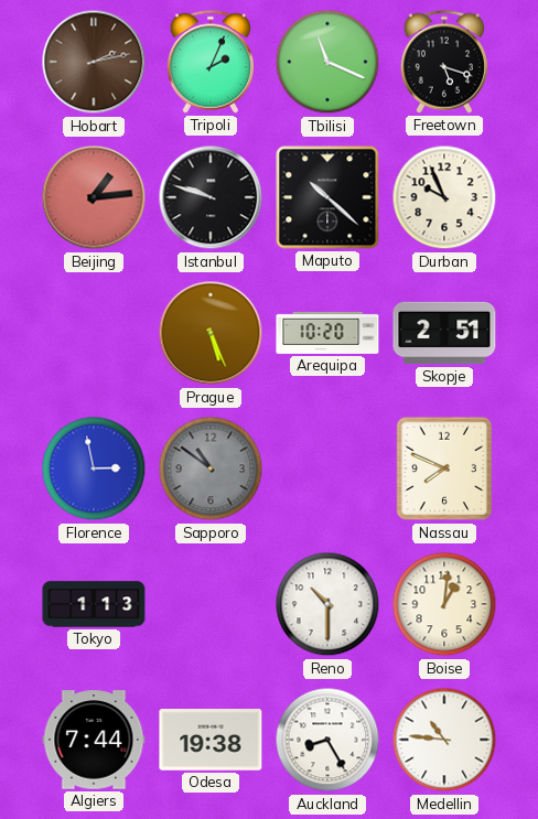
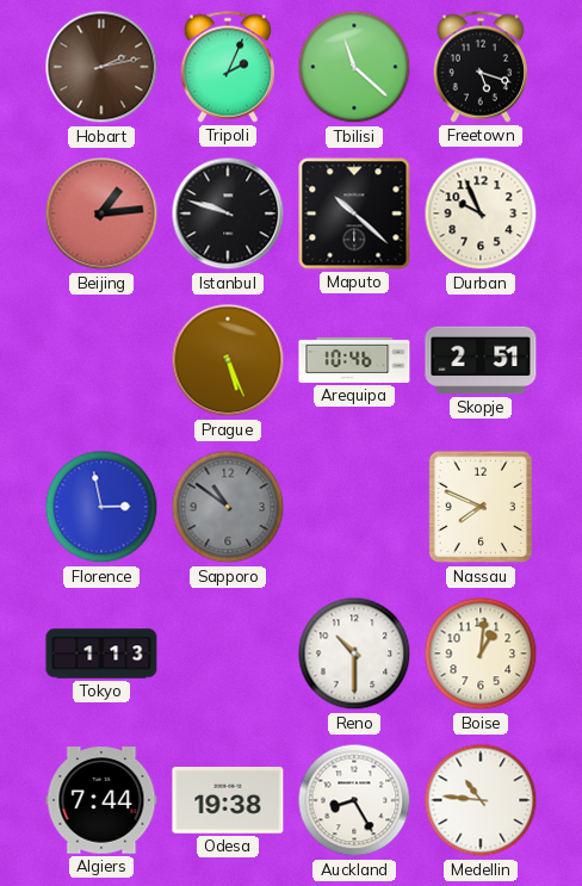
Tbilisi: 11:19 -> 11:22
Arequipa: 10:20 -> 10:46
